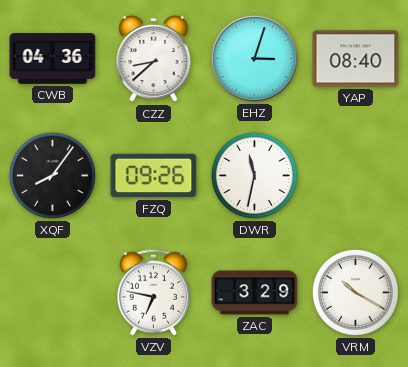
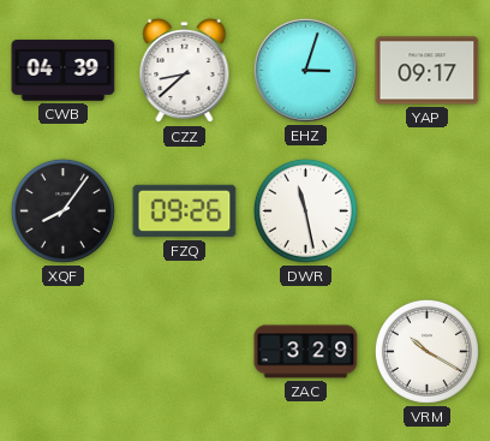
CWB: 04:36 -> 04:39
YAP: 08:40 -> 09:17
DWR: 11:32 -> 11:28
VZV: 6:47 -> none
